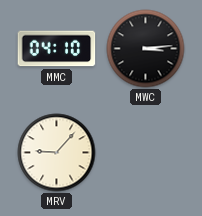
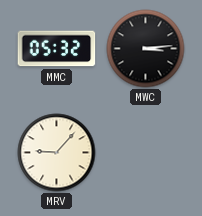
MMC: 04:10 -> 05:32
